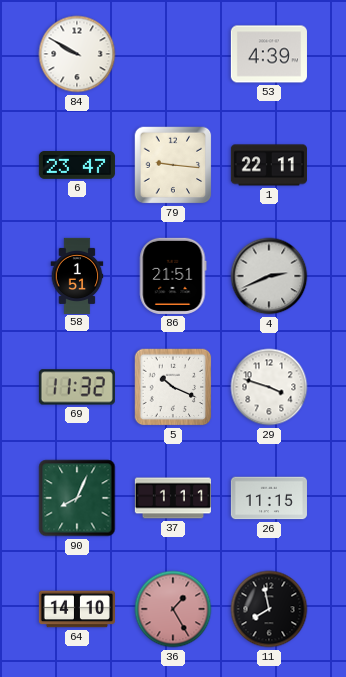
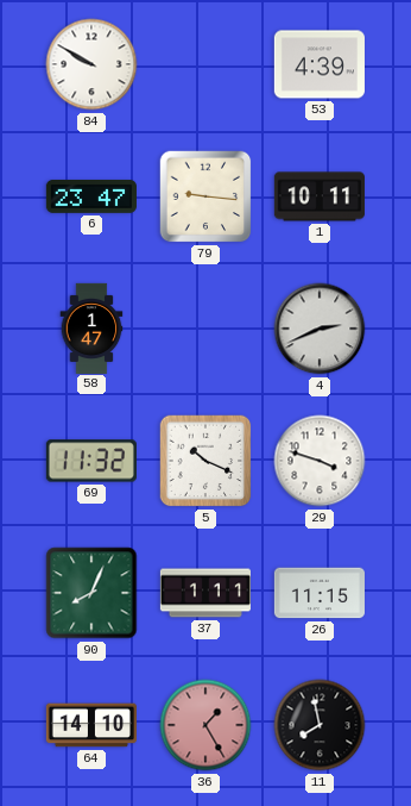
1: 22:11 -> 10:11
58: 1:51 -> 1:47
86: 21:51 -> none
